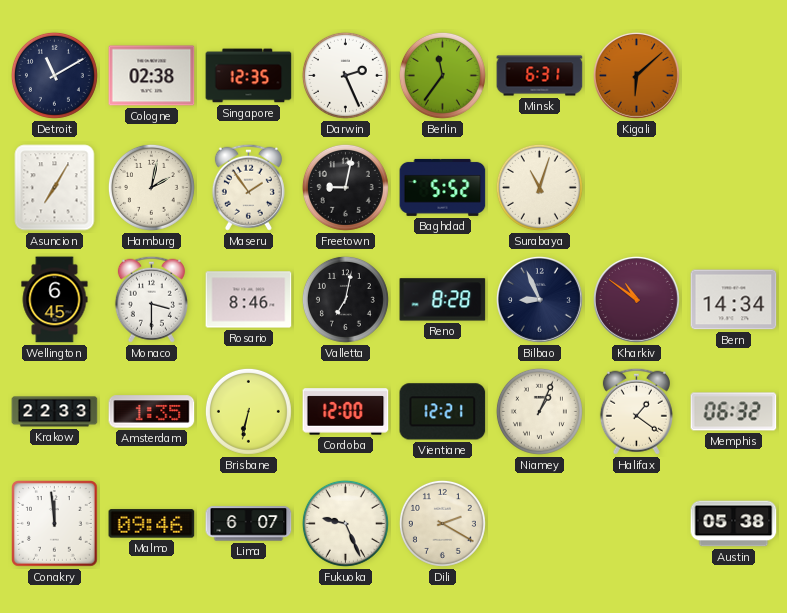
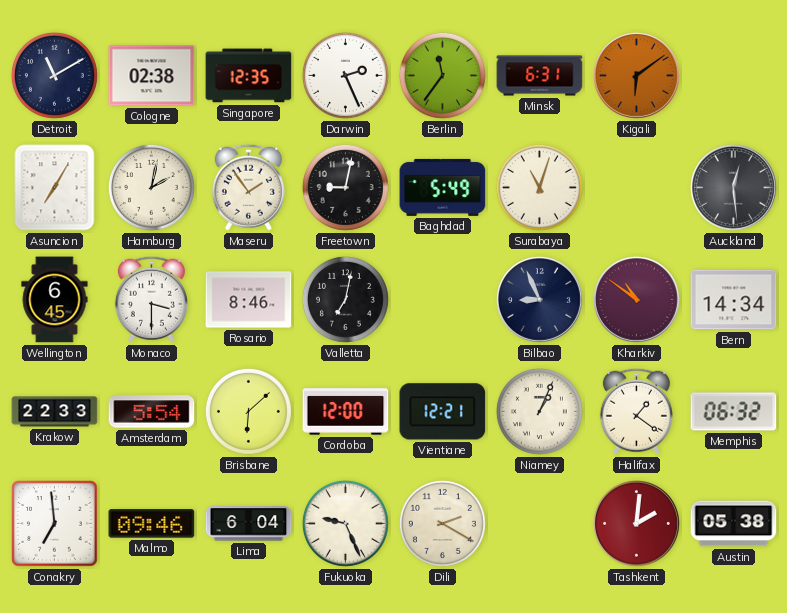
Kigali: 6:08 -> 6:09
Baghdad: 5:52 -> 5:49
Auckland: none -> 12:29
Reno: 8:28 -> none
Amsterdam: 1:35 -> 5:54
Brisbane: 6:32 -> 6:08
Conakry: 11:59 -> 6:59
Lima: 6:07 -> 6:04
Tashkent: none -> 2:01
